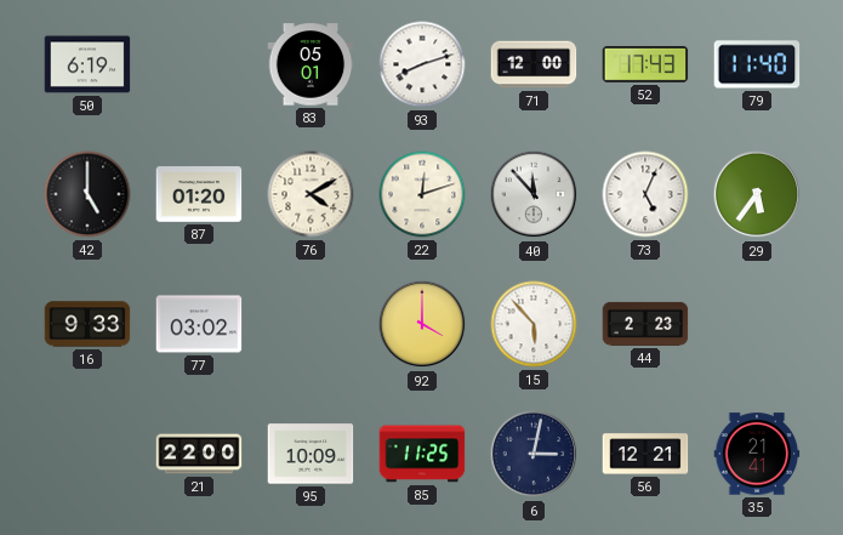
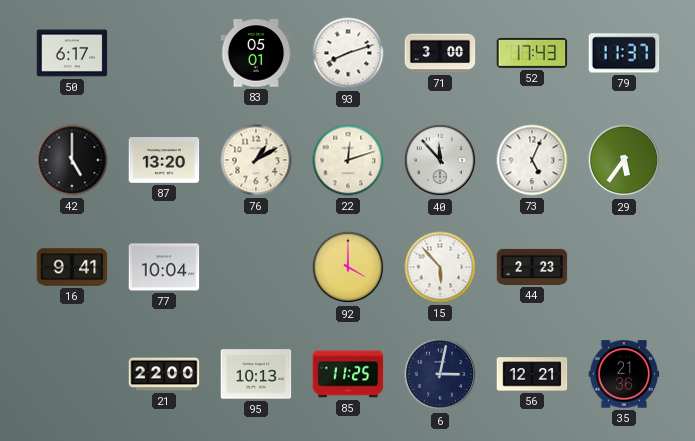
50: 6:19 -> 6:17
71: 12:00 -> 3:00
79: 11:40 -> 11:37
87: 01:20 -> 13:20
76: 4:10 -> 1:10
16: 9:33 -> 9:41
77: 03:02 -> 10:04
95: 10:09 -> 10:13
35: 21:41 -> 21:36
